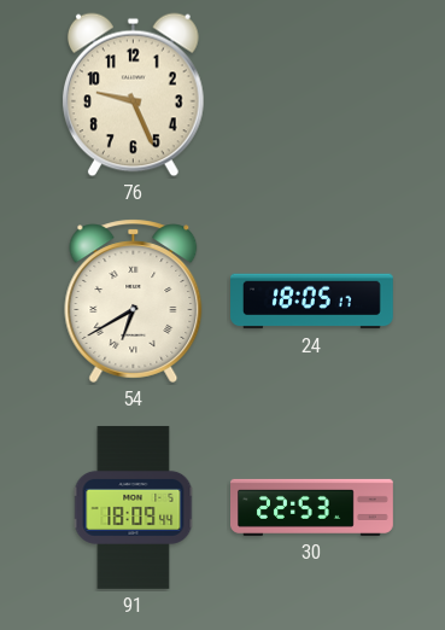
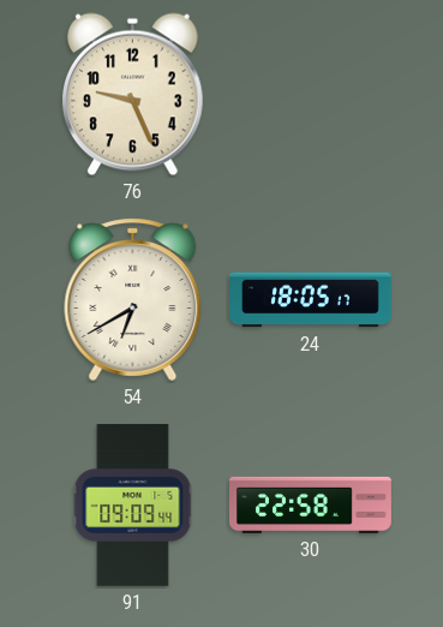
91: 18:09 -> 09:09
30: 22:53 -> 22:58
